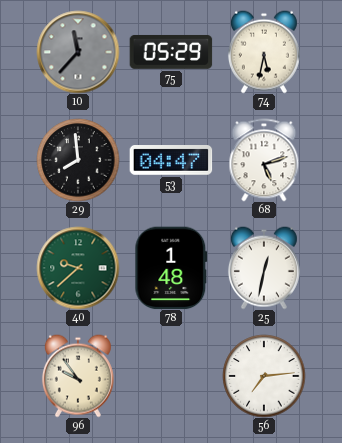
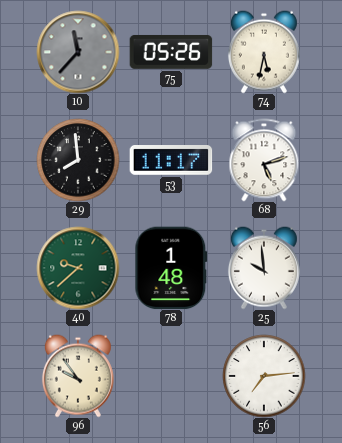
75: 05:29 -> 05:26
53: 04:47 -> 11:17
25: 12:32 -> 9:59
